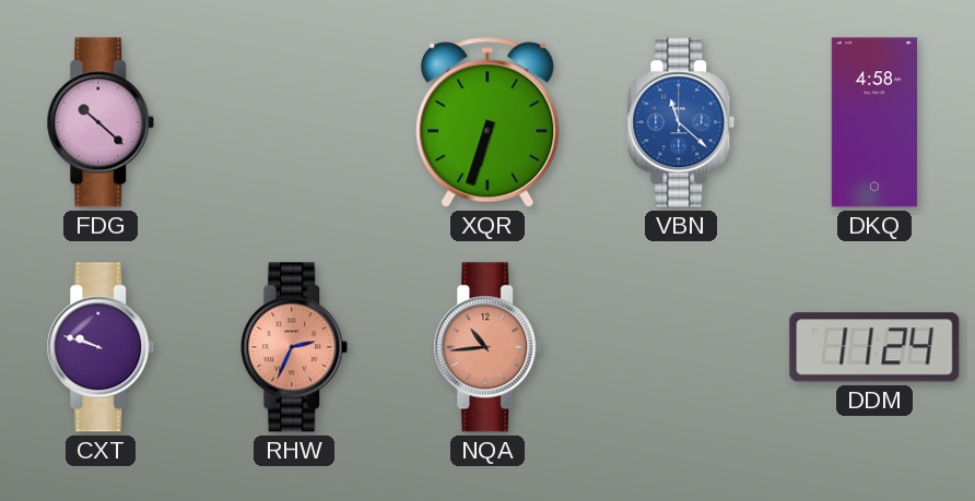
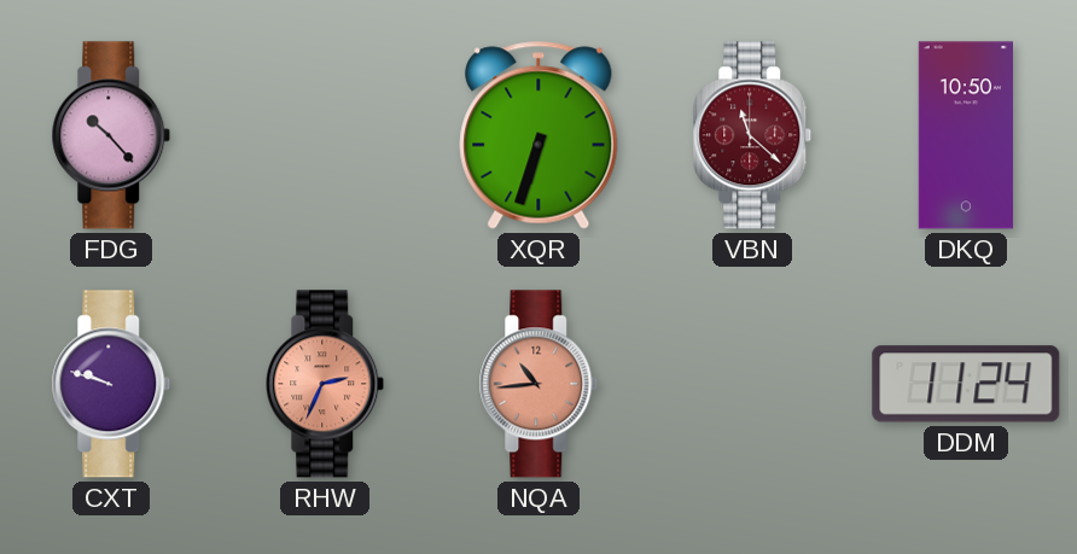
FDG: 10:22 -> 10:23
VBN dial: blue -> burgundy
DKQ: 4:58 -> 10:50
